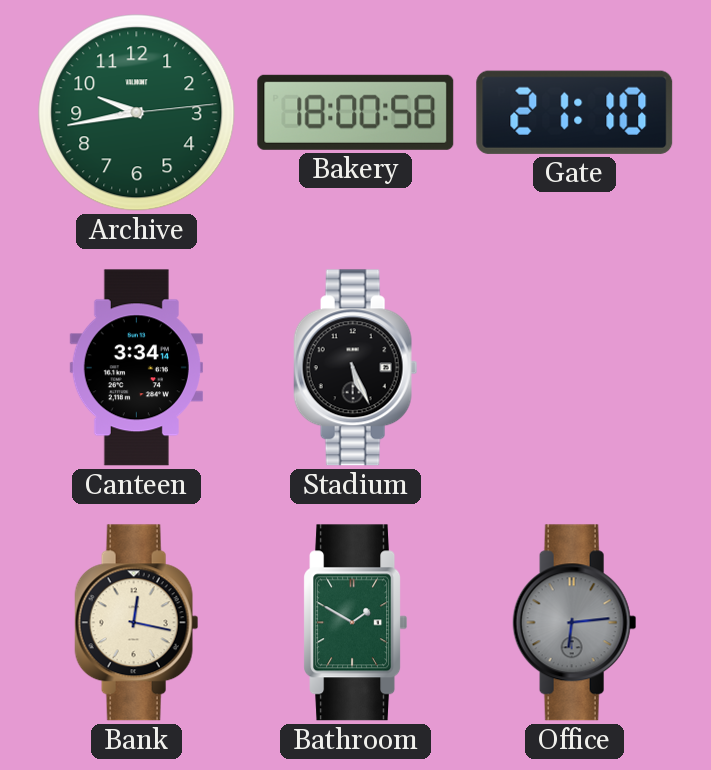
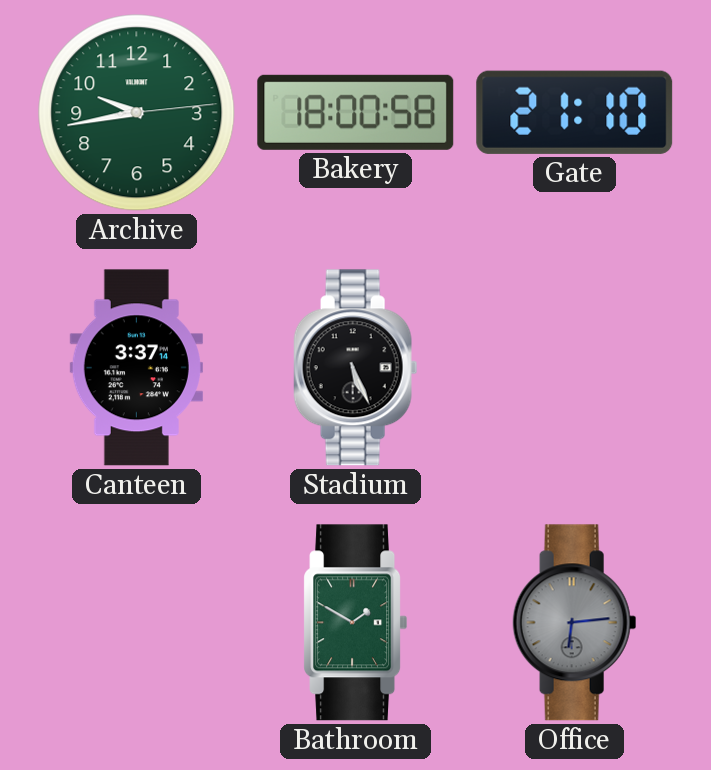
Canteen: 3:34 -> 3:37
Bank: 12:17 -> none
